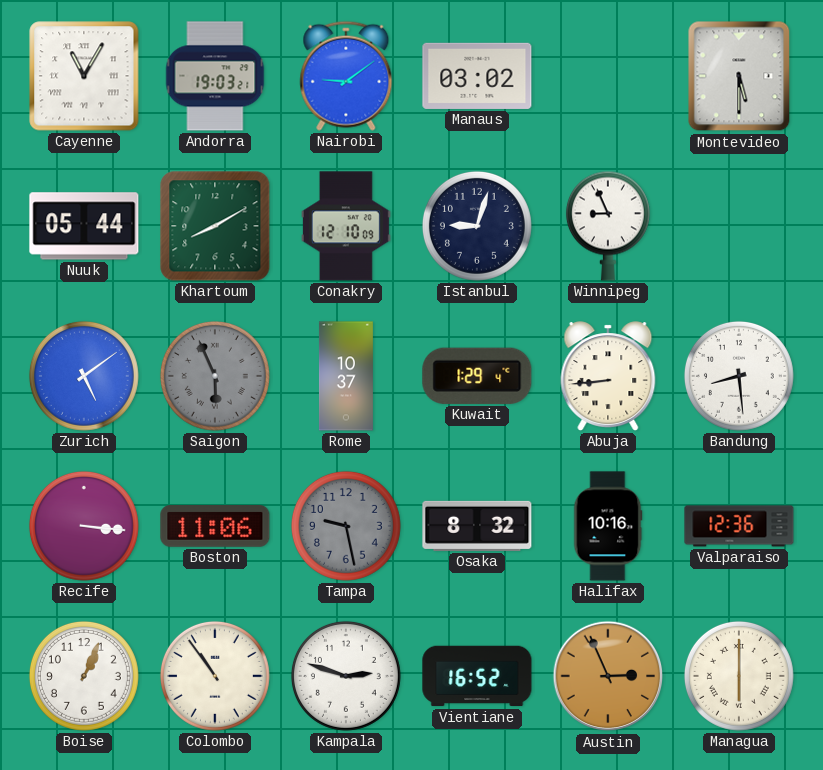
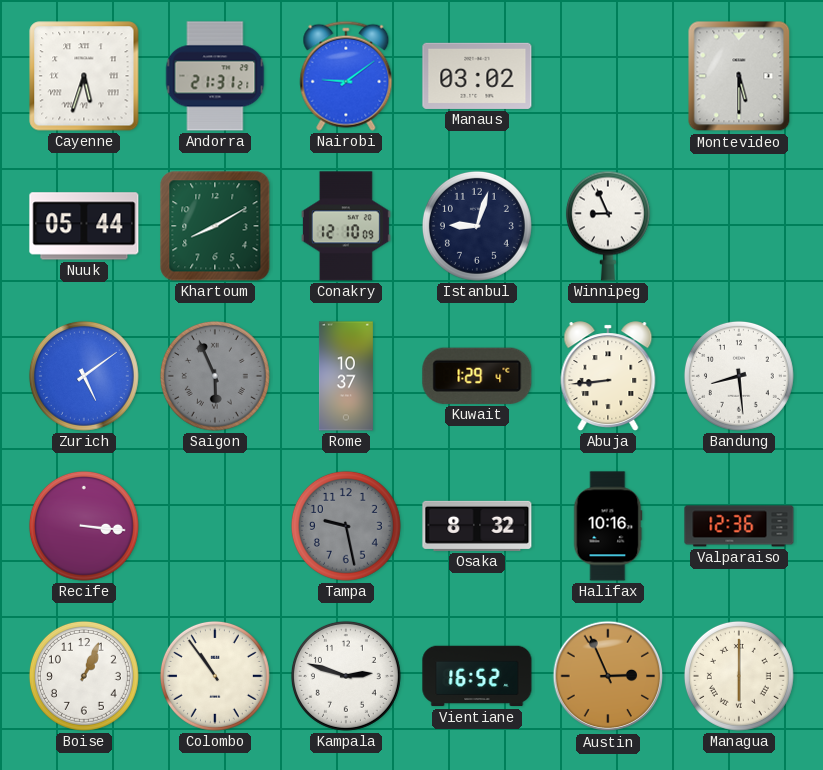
Cayenne: 11:05 -> 5:33
Andorra: 19:03 -> 21:31
Boston: 11:06 -> none
